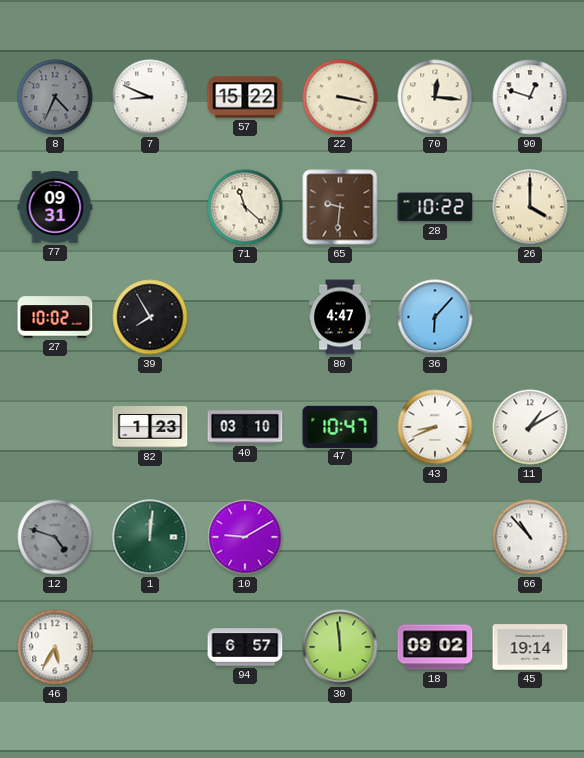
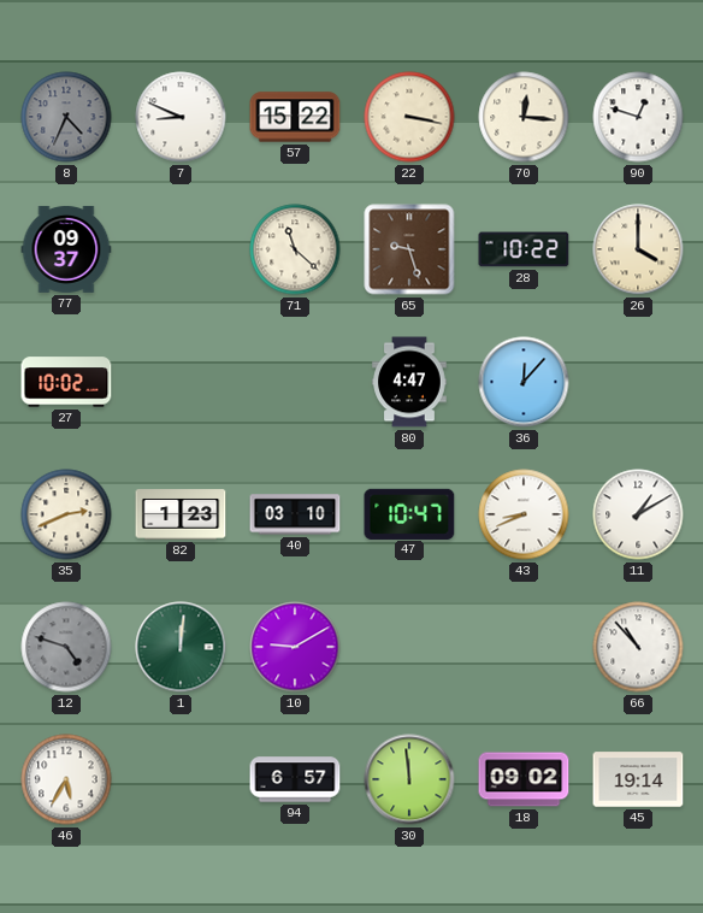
77: 09:31 -> 09:37
65: 9:31 -> 9:27
39: 7:55 -> none
36: 6:07 -> 12:07
35: none -> 2:41
